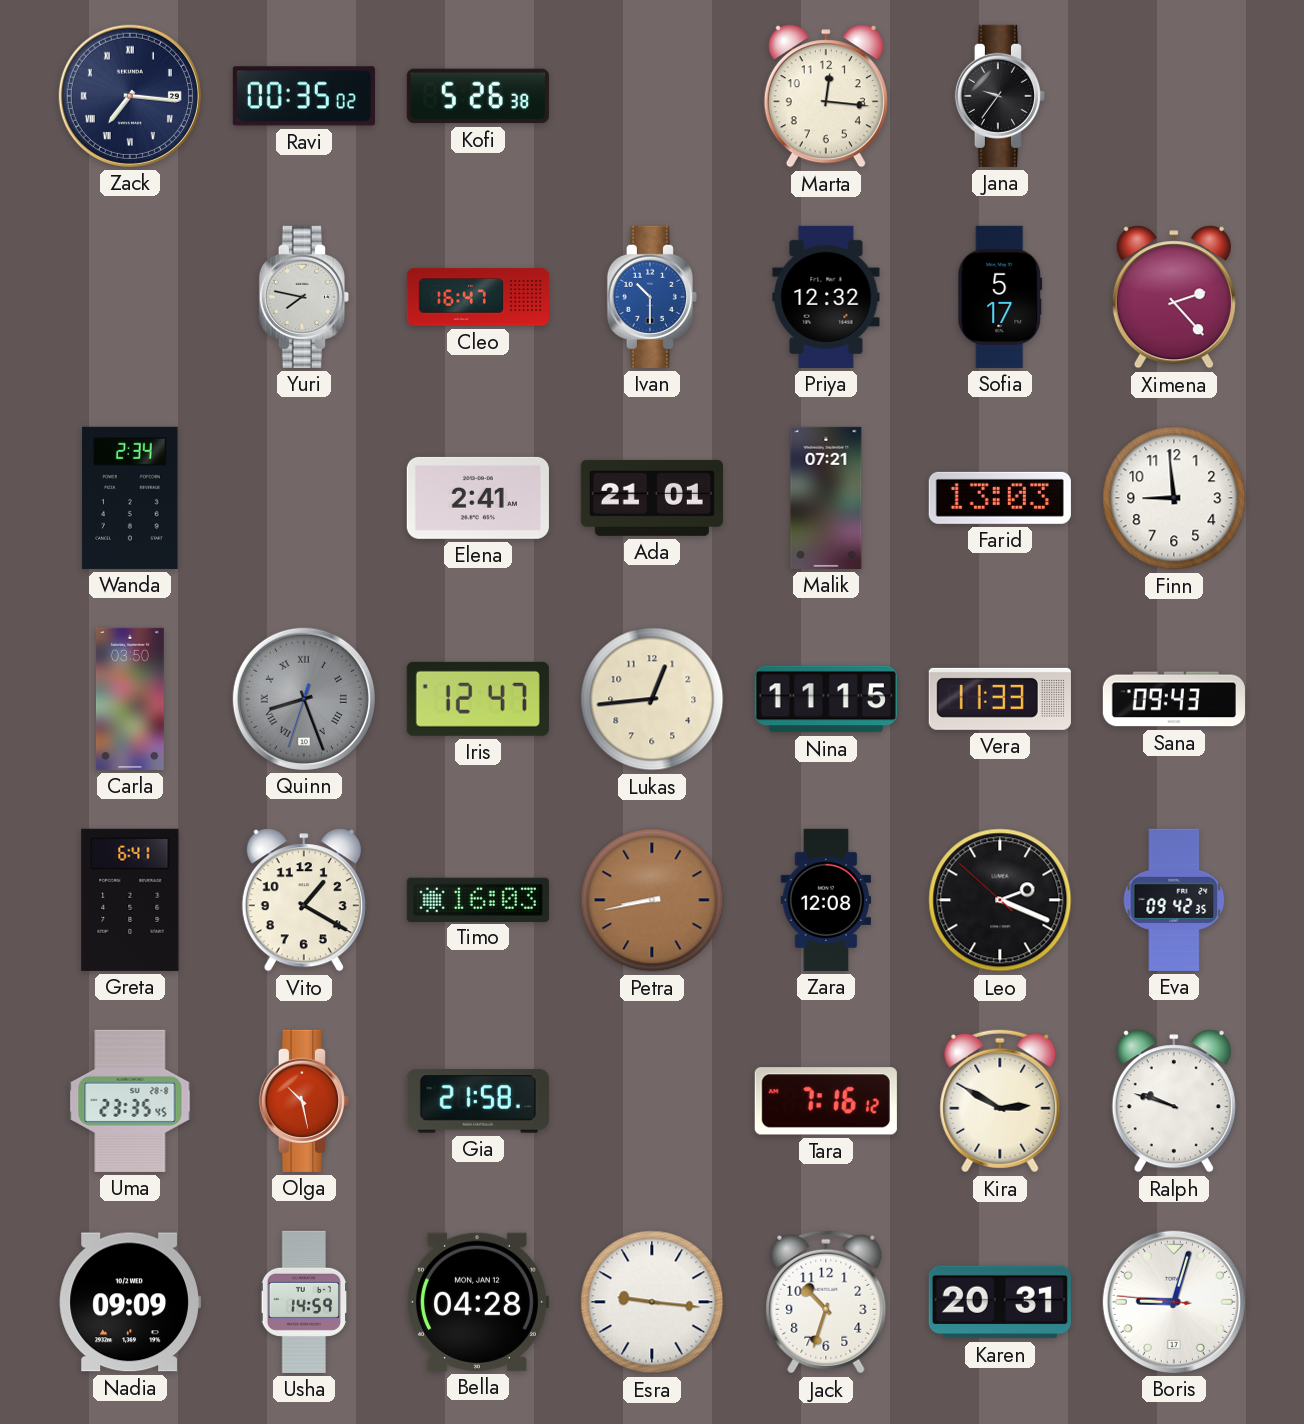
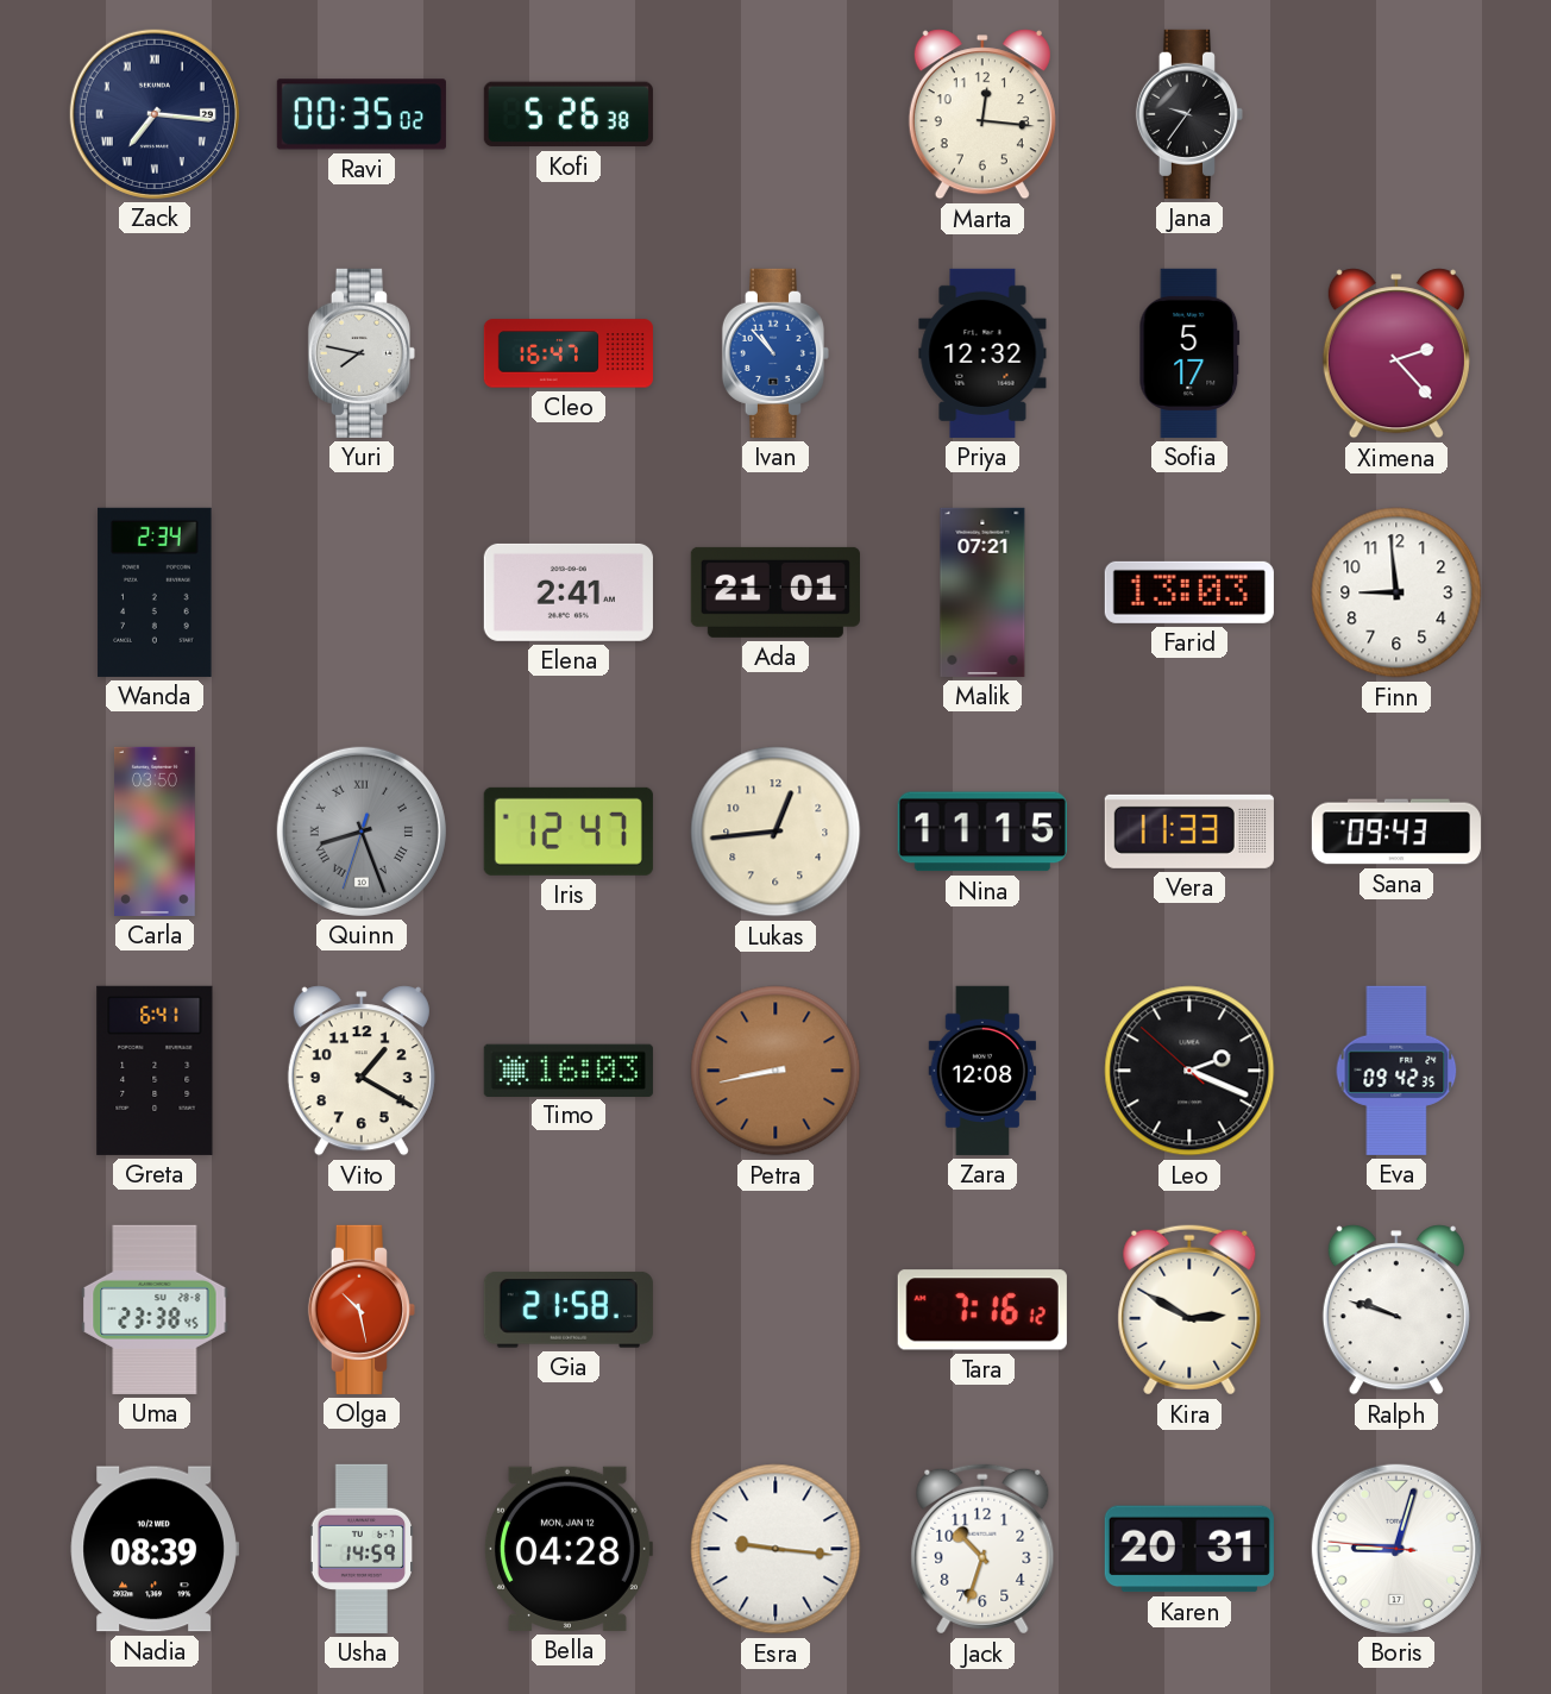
Ivan: 10:30 -> 10:53
Uma: 23:35 -> 23:38
Nadia: 09:09 -> 08:39
